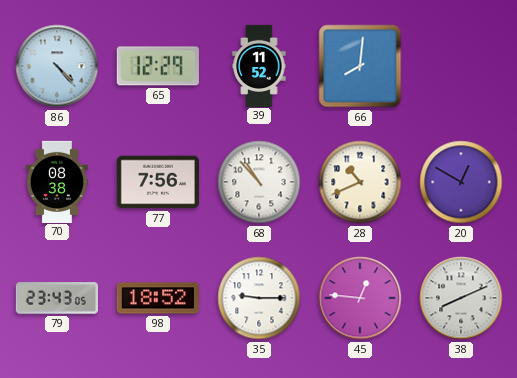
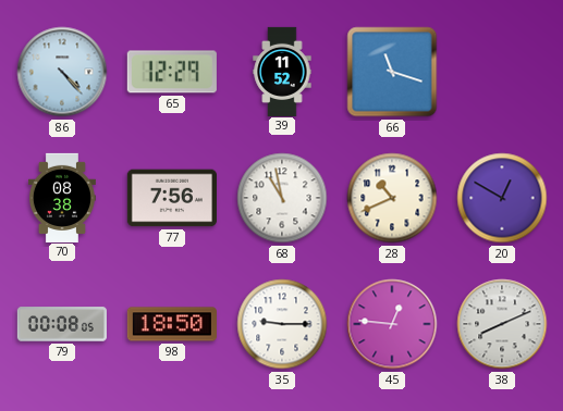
66: 8:01 -> 11:18
68: 10:53 -> 10:58
79: 23:43 -> 00:08
98: 18:52 -> 18:50
